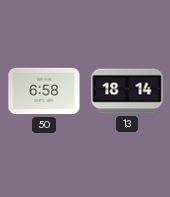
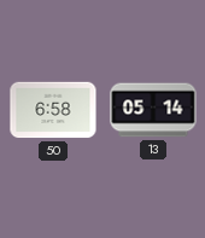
13: 18:14 -> 05:14
